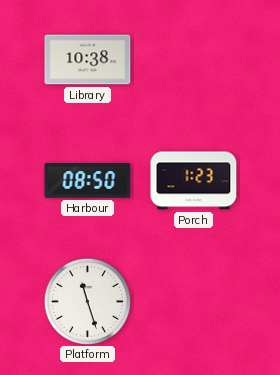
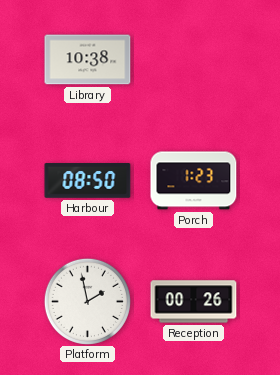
Platform: 11:27 -> 1:58
Reception: none -> 00:26
